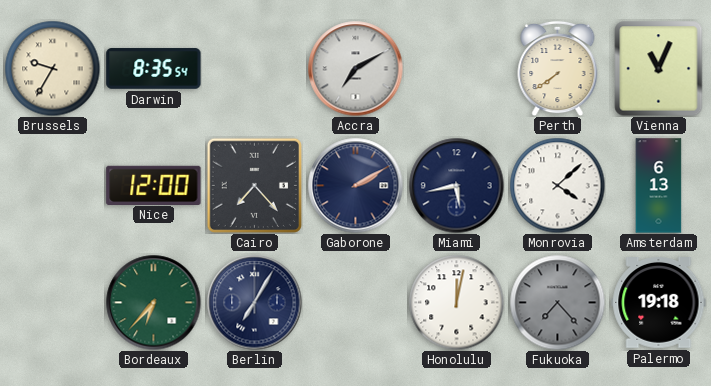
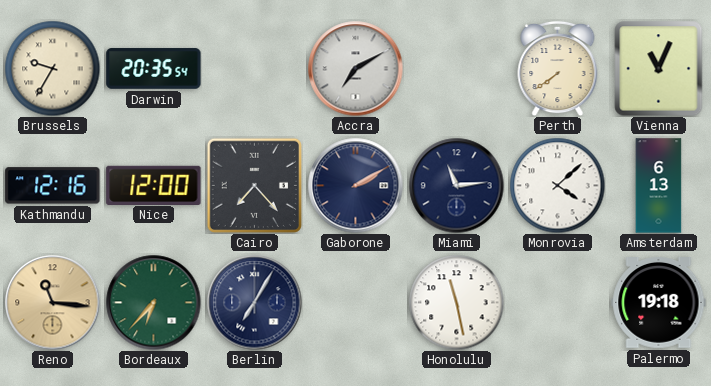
Darwin: 8:35 -> 20:35
Kathmandu: none -> 12:16
Miami: 5:43 -> 11:14
Reno: none -> 11:16
Honolulu: 12:02 -> 11:28
Fukuoka: 7:23 -> none
